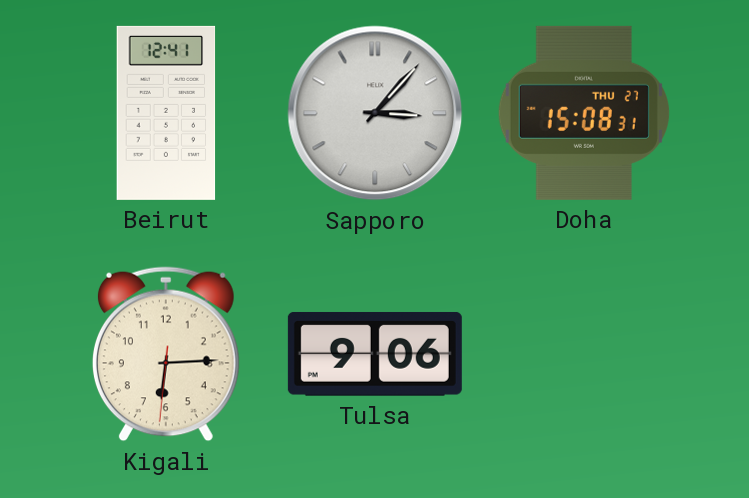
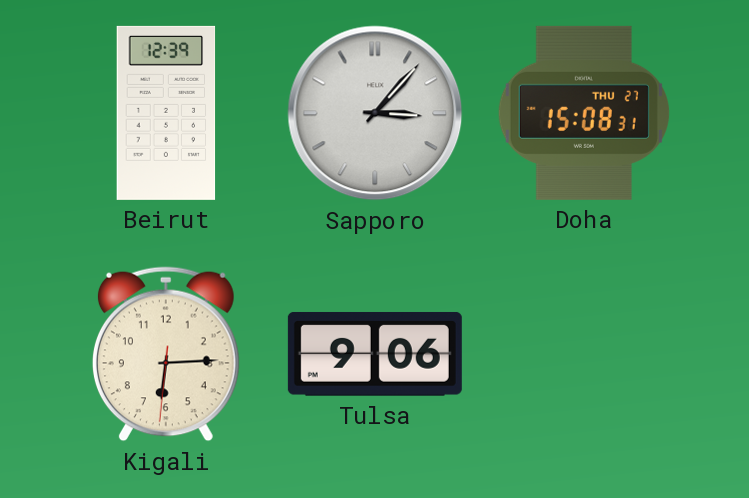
Beirut: 12:41 -> 12:39
